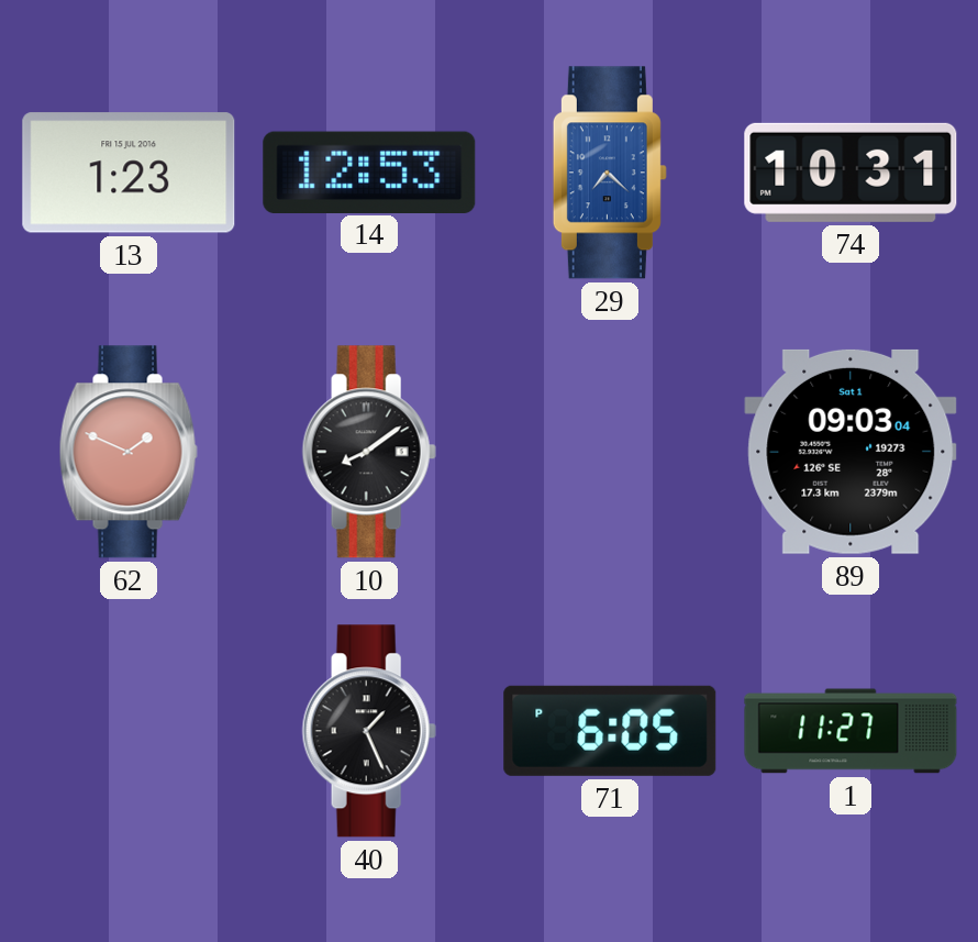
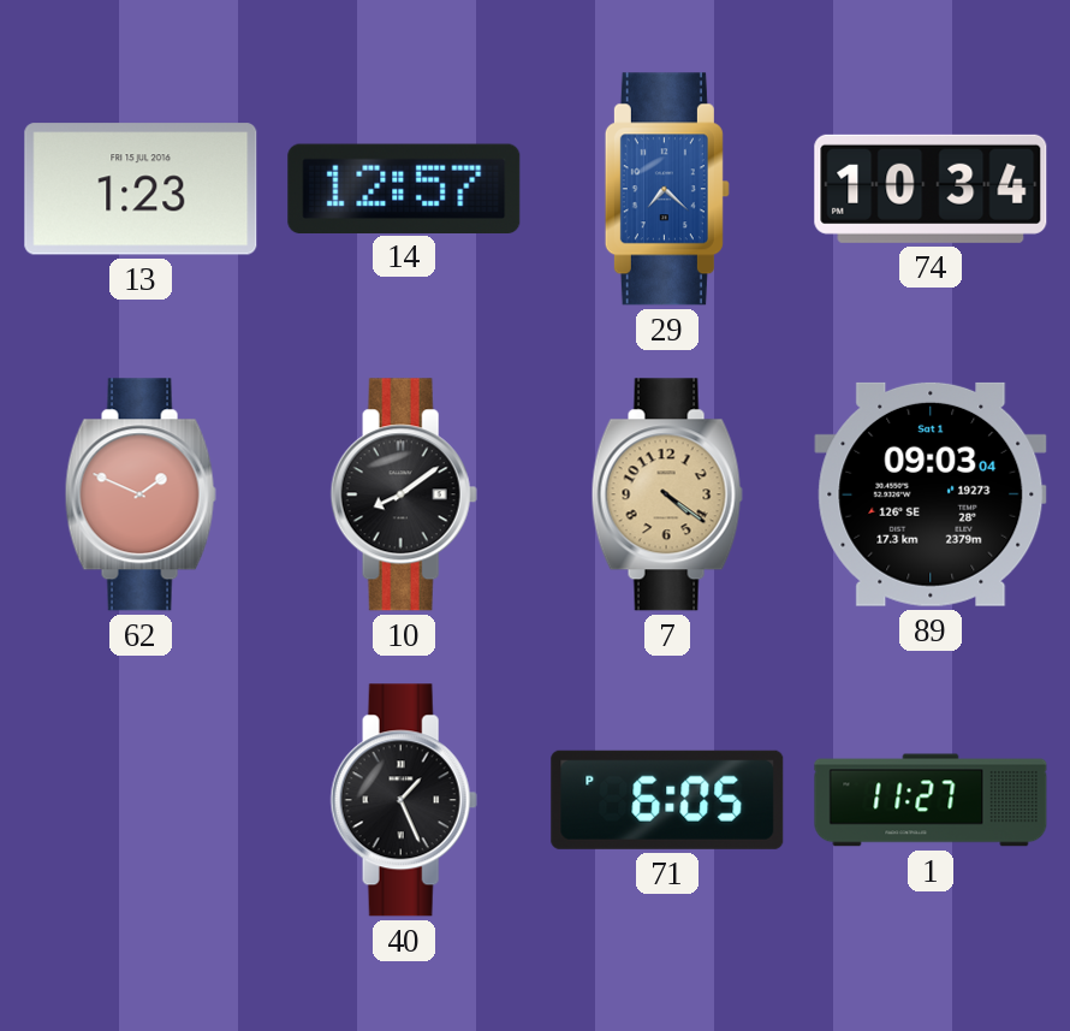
14: 12:53 -> 12:57
74: 10:31 -> 10:34
7: none -> 4:21
